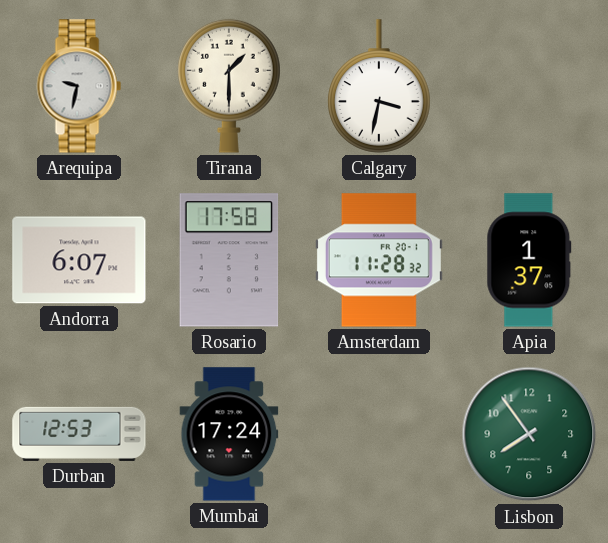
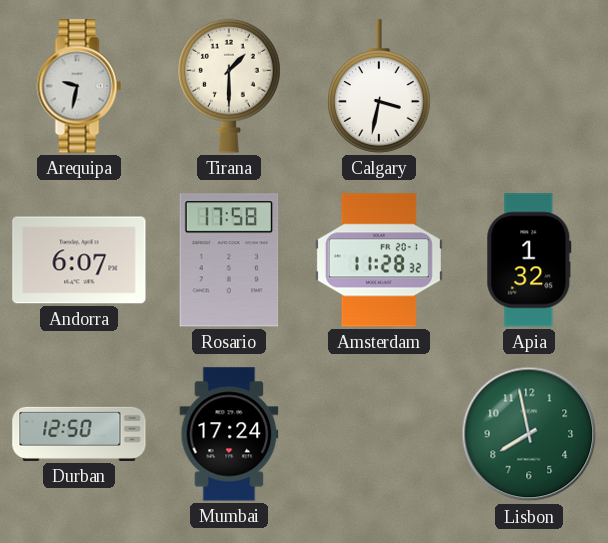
Apia: 1:37 -> 1:32
Durban: 12:53 -> 12:50
Lisbon: 7:54 -> 7:58
